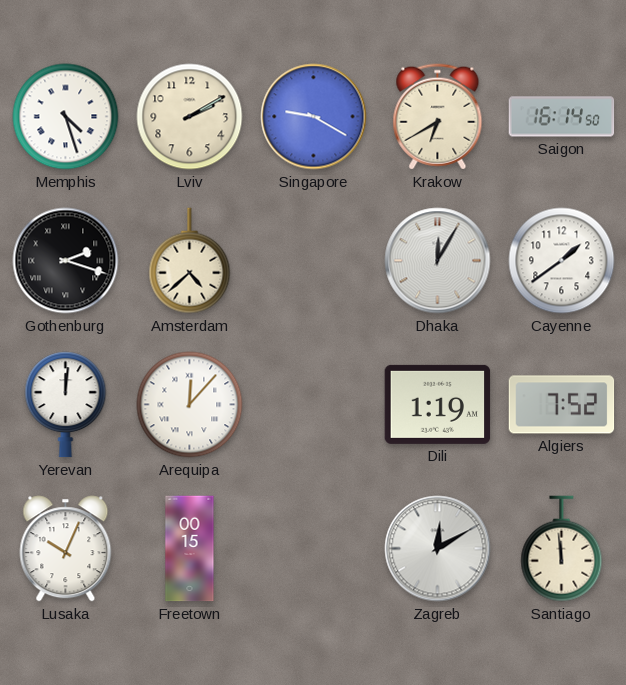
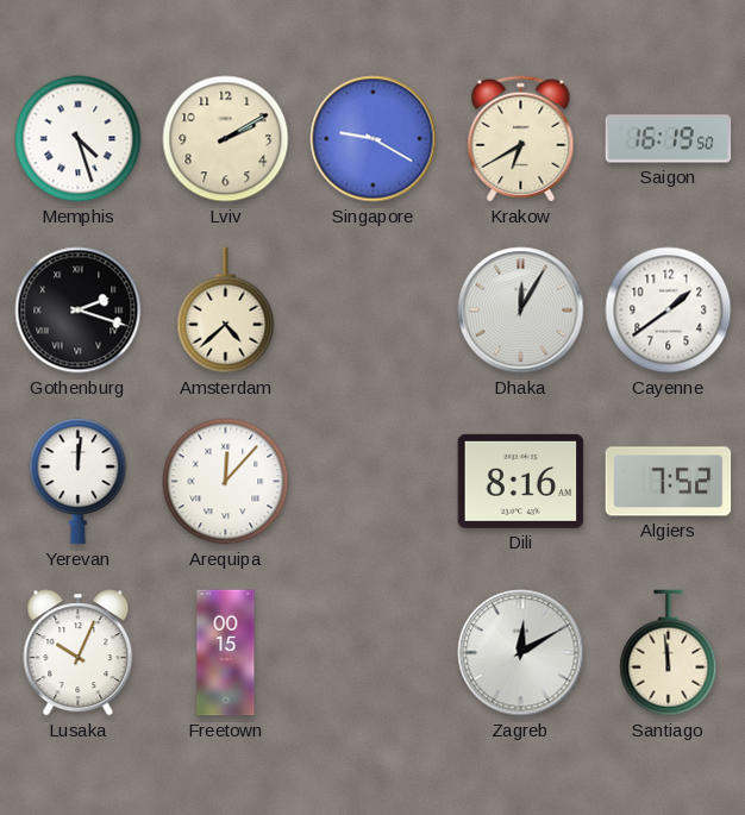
Saigon: 16:14 -> 16:19
Dili: 1:19 -> 8:16
